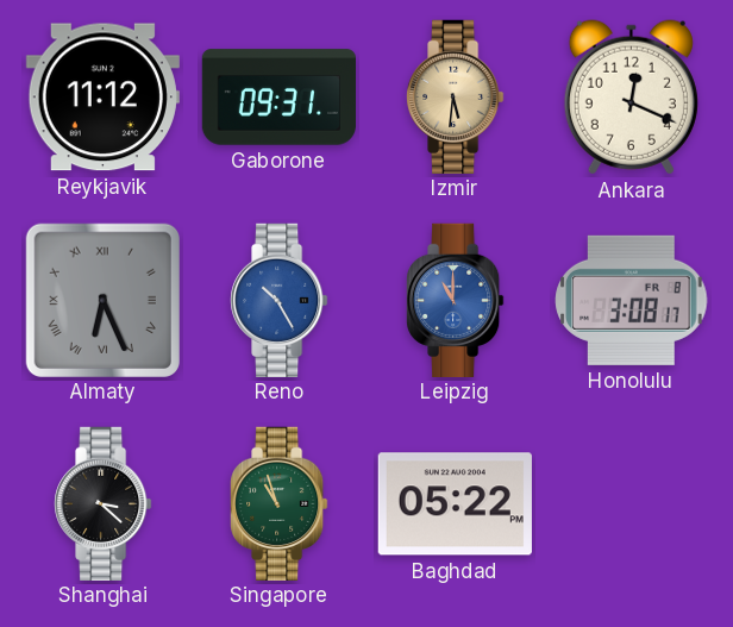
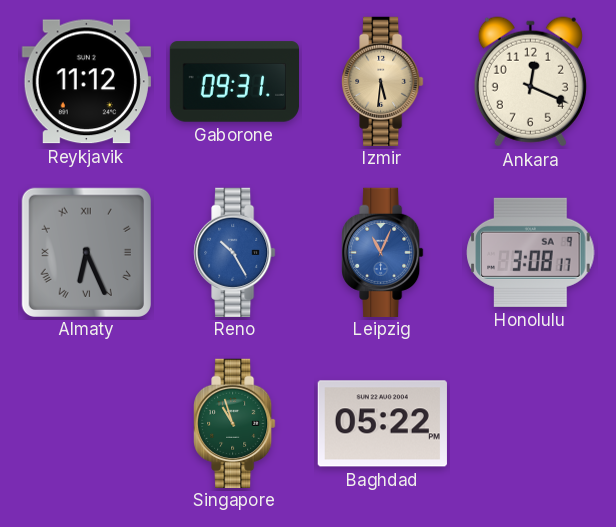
Leipzig: 11:00 -> 11:04
Honolulu date: FR 8 -> SA 9
Shanghai: 3:22 -> none
